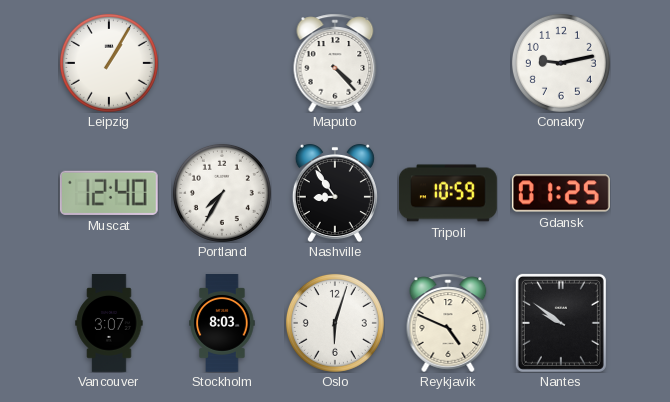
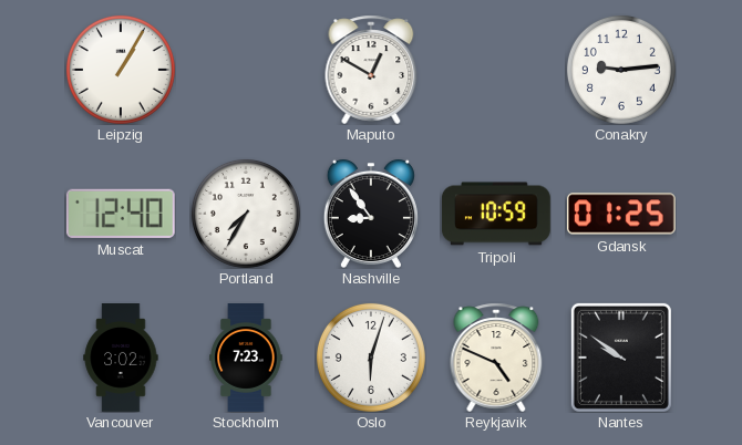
Maputo: 4:23 -> 12:50
Conakry: 9:13 -> 9:14
Vancouver: 3:07 -> 3:02
Stockholm: 8:03 -> 7:23
